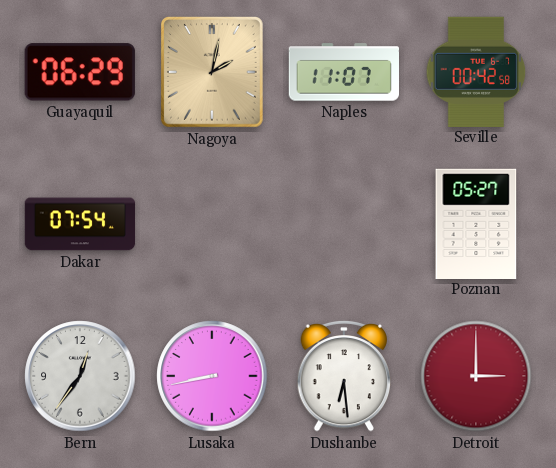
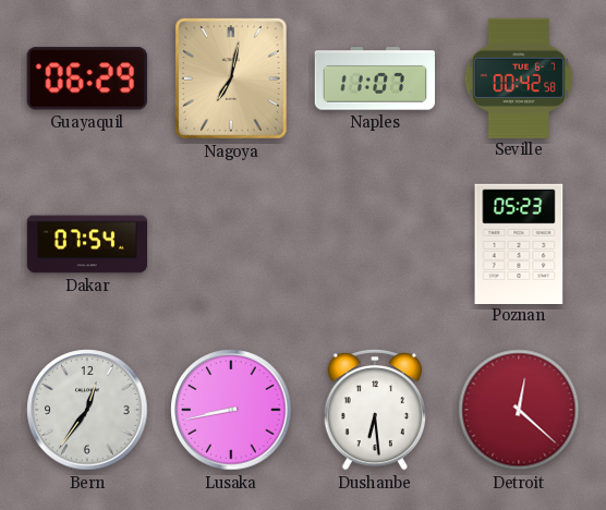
Nagoya: 2:02 -> 7:02
Poznan: 05:27 -> 05:23
Detroit: 3:00 -> 12:22
